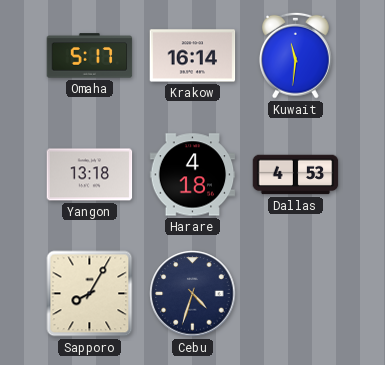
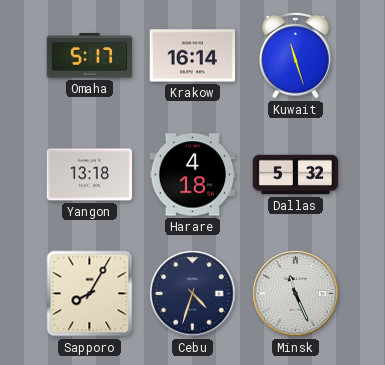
Kuwait: 11:31 -> 11:27
Dallas: 4:53 -> 5:32
Minsk: none -> 11:26
